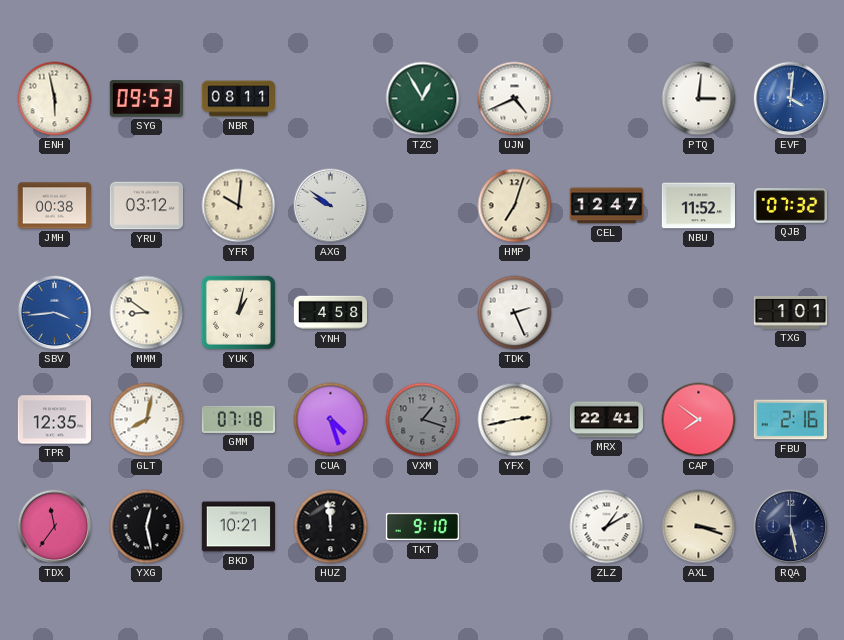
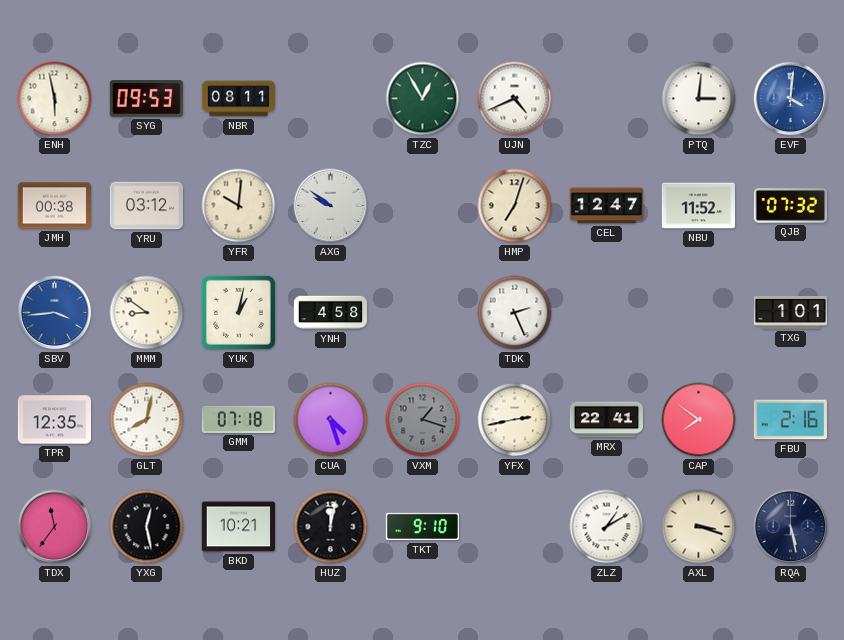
HUZ: 11:59 -> 12:02
